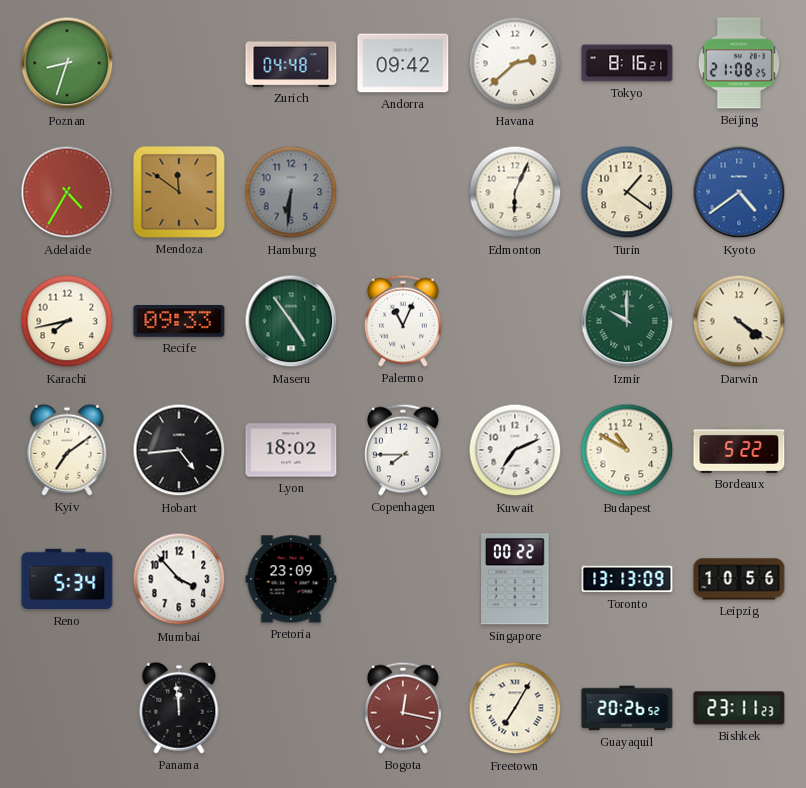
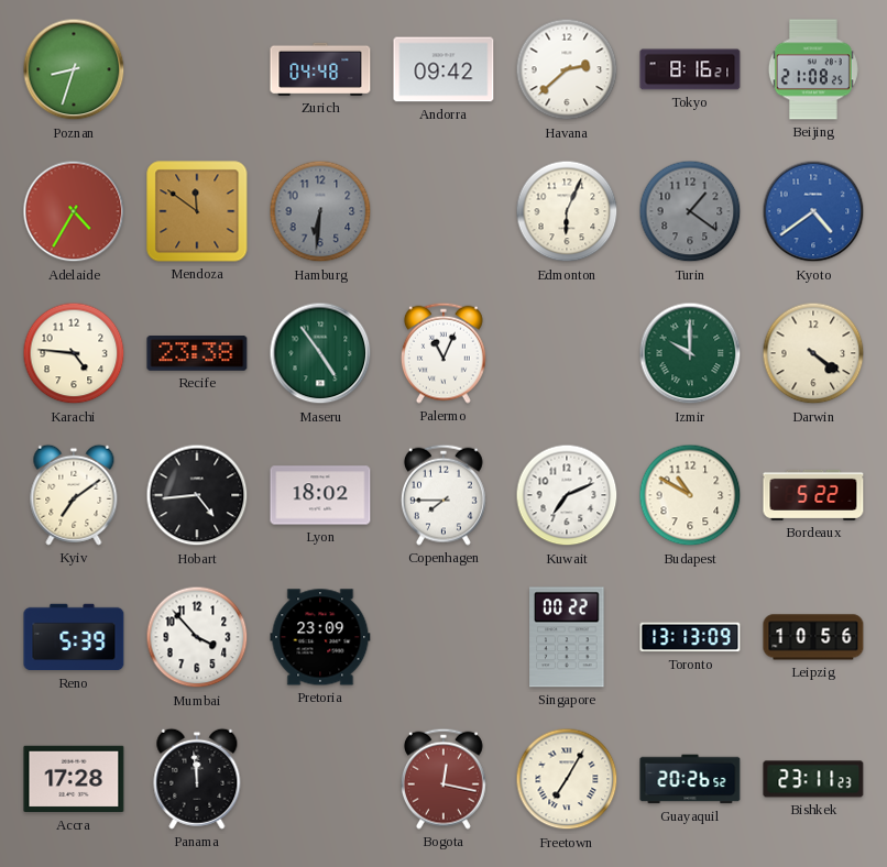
Turin dial: cream -> grey
Karachi: 7:43 -> 4:46
Recife: 09:33 -> 23:38
Reno: 5:34 -> 5:39
Accra: none -> 17:28
